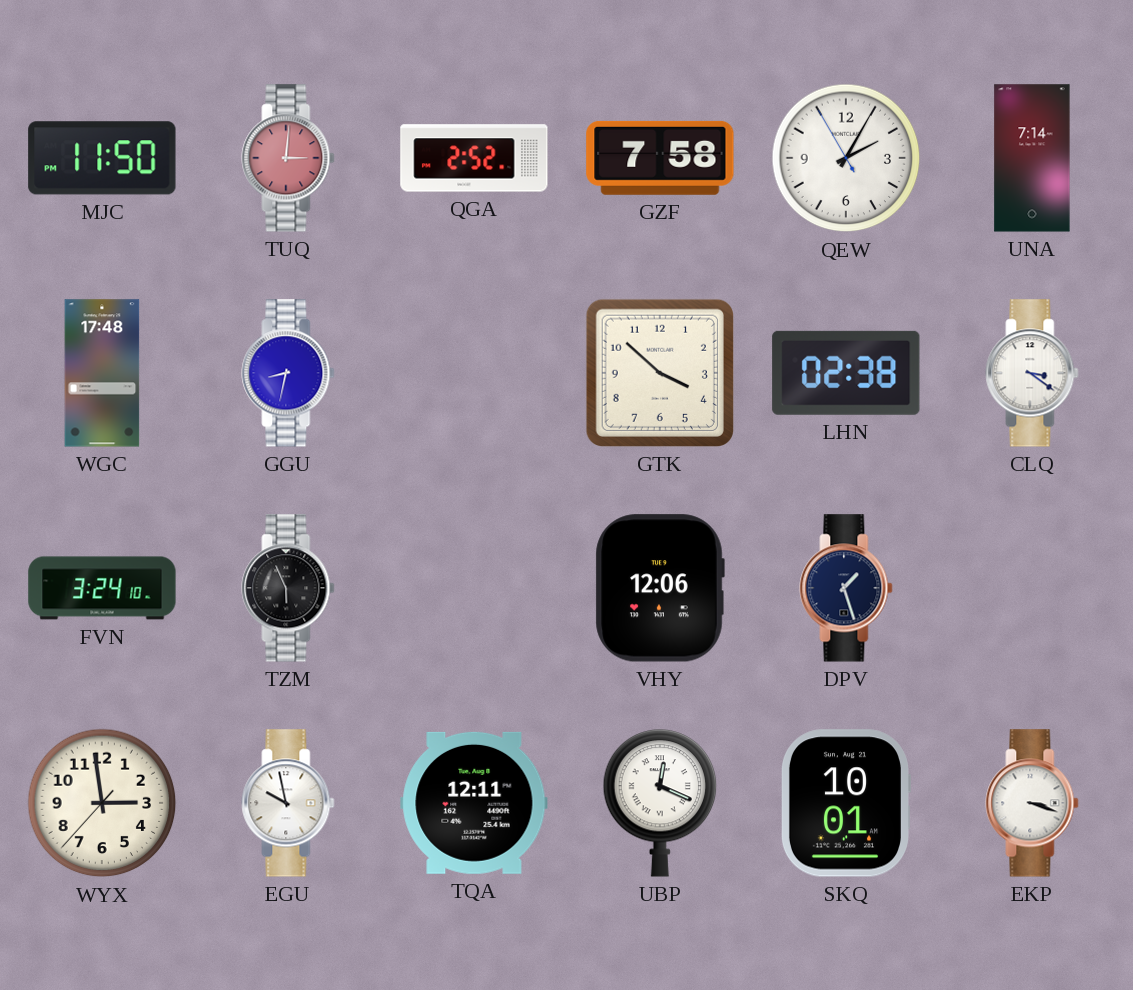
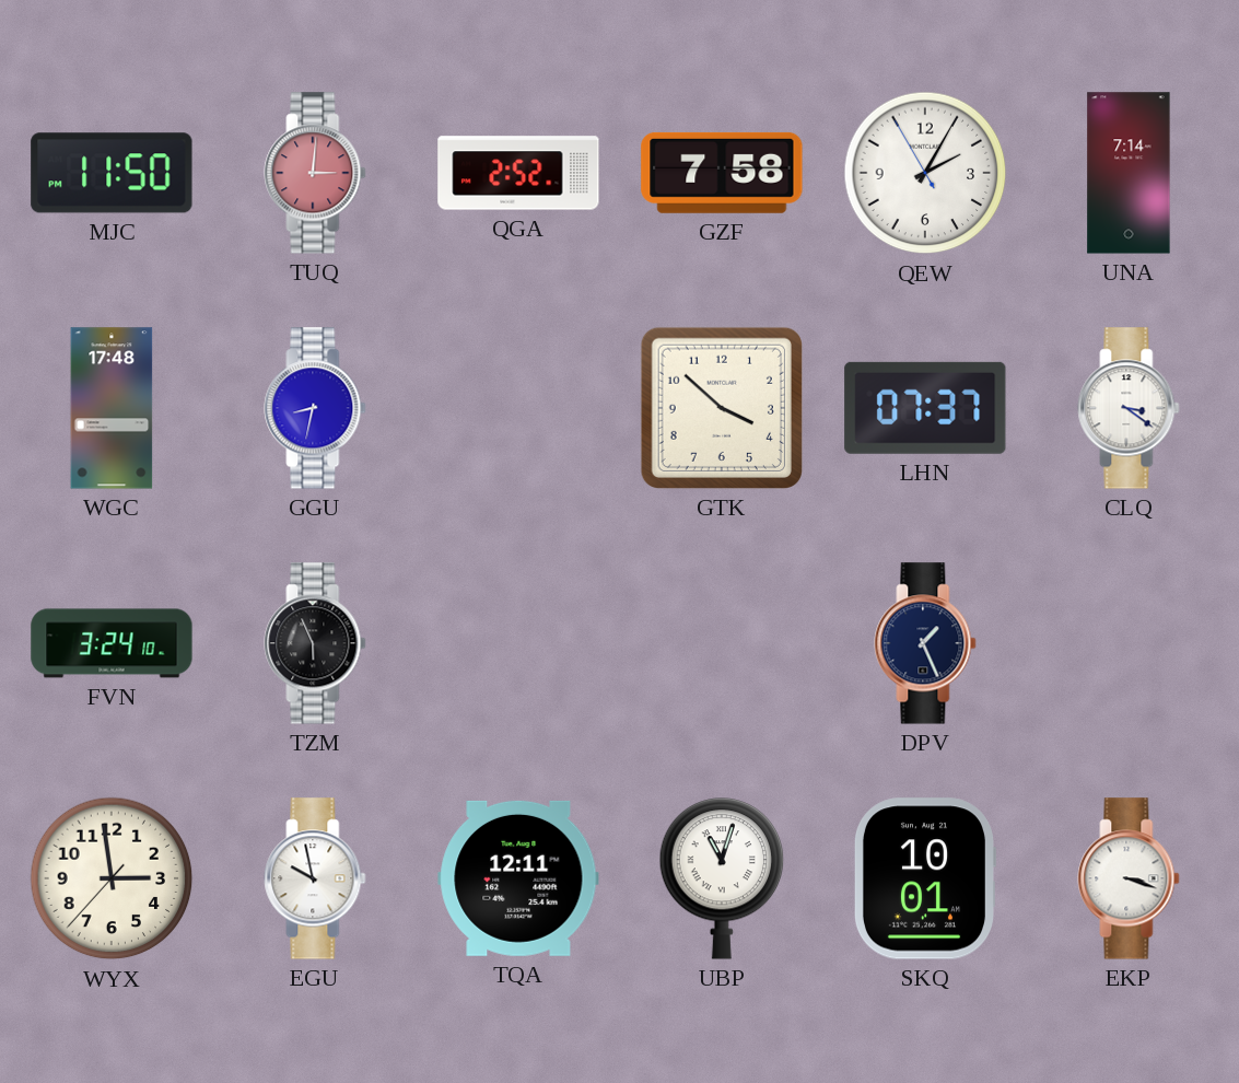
LHN: 02:38 -> 07:37
VHY: 12:06 -> none
DPV: 1:27 -> 1:26
UBP: 12:19 -> 11:03
